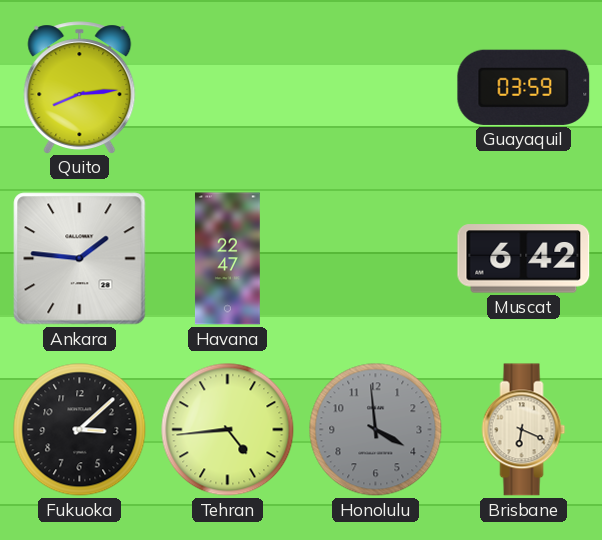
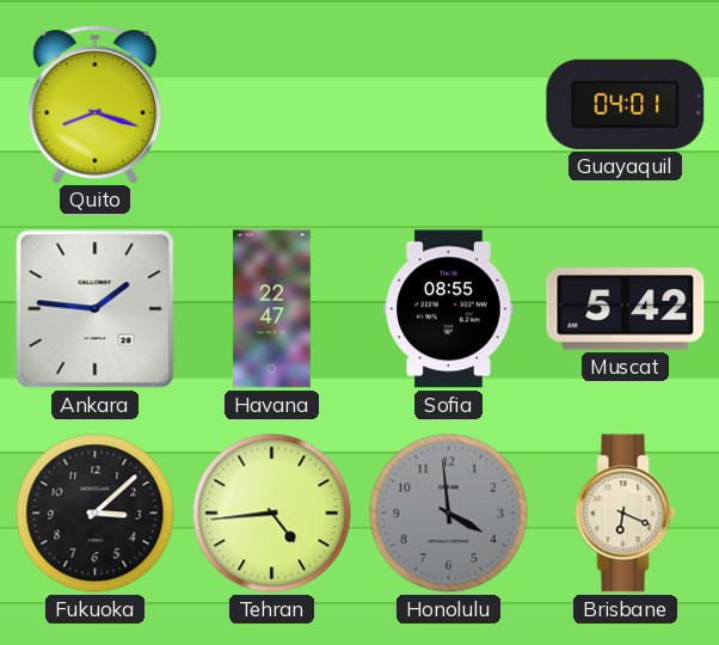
Quito: 8:14 -> 8:18
Guayaquil: 03:59 -> 04:01
Sofia: none -> 08:55
Muscat: 6:42 -> 5:42
